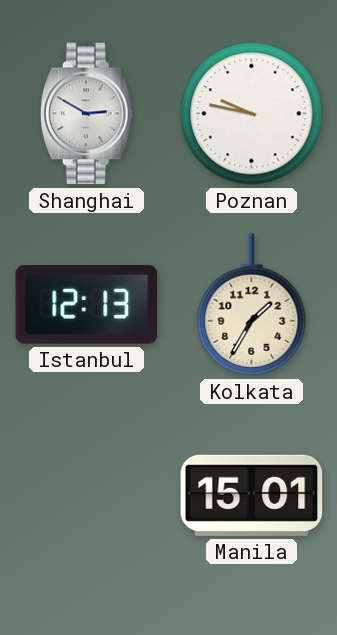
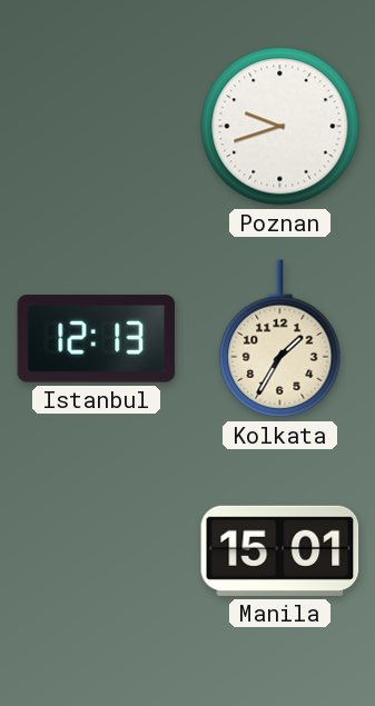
Shanghai: 2:50 -> none
Poznan: 9:47 -> 9:42
